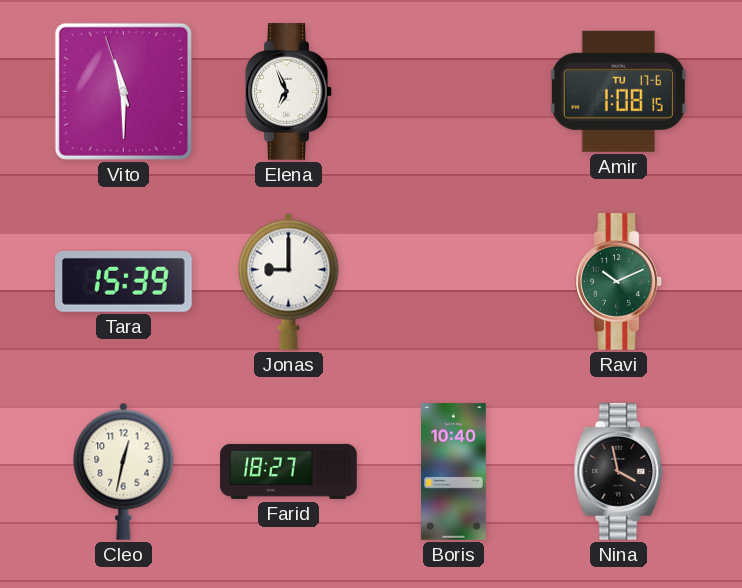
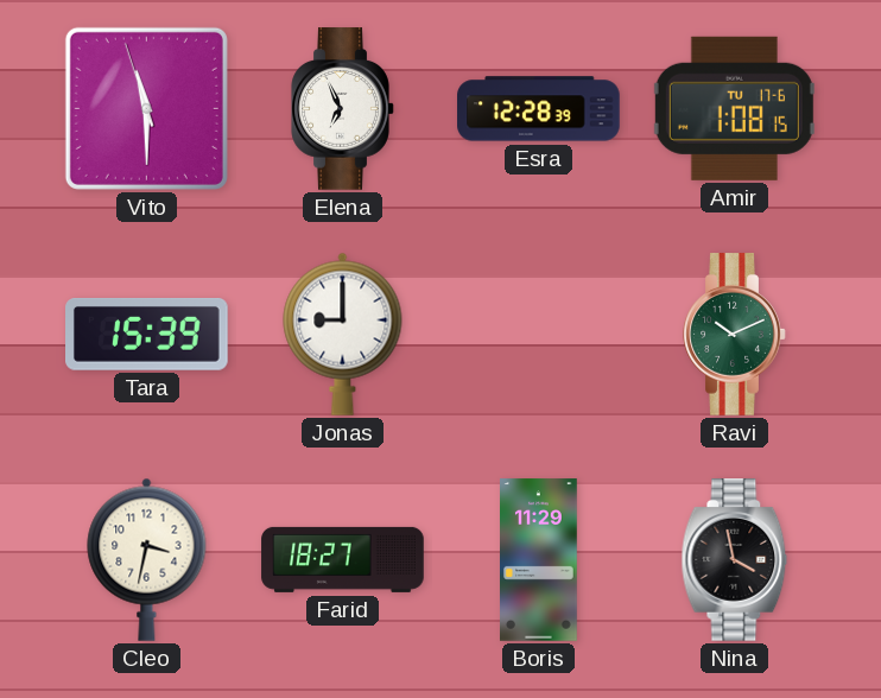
Esra: none -> 12:28
Cleo: 12:32 -> 3:32
Boris: 10:40 -> 11:29
